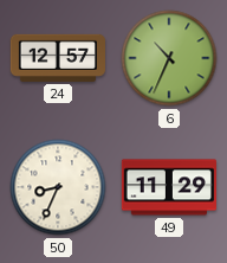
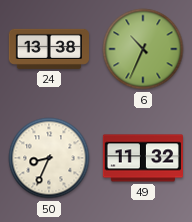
24: 12:57 -> 13:38
49: 11:29 -> 11:32
